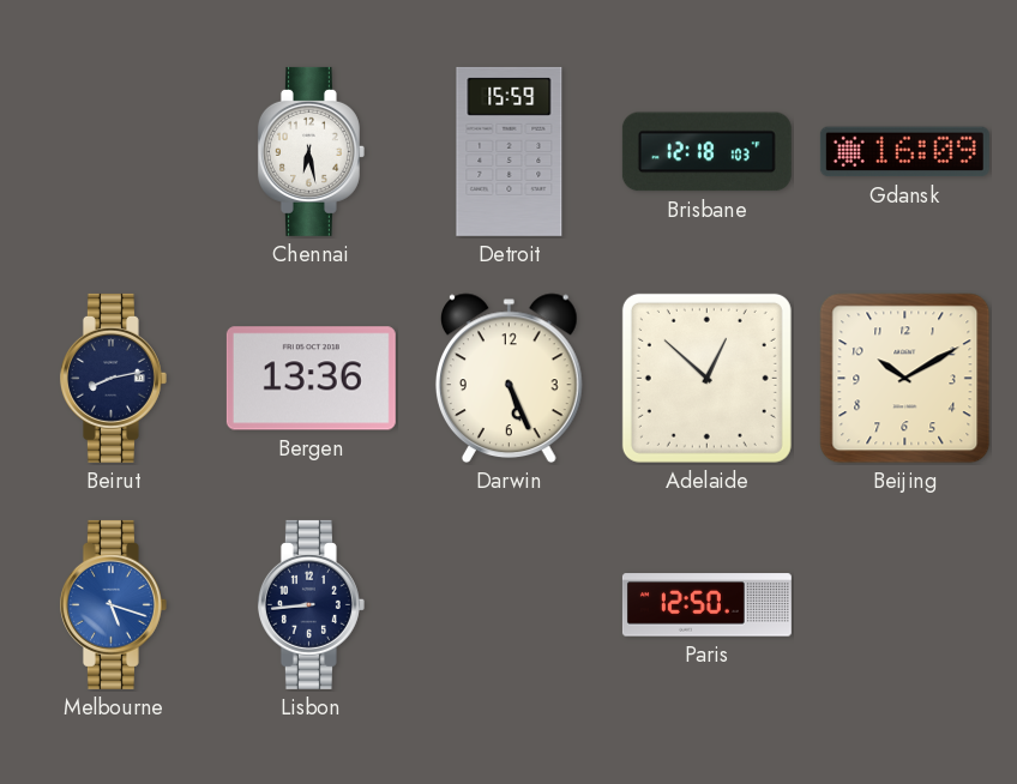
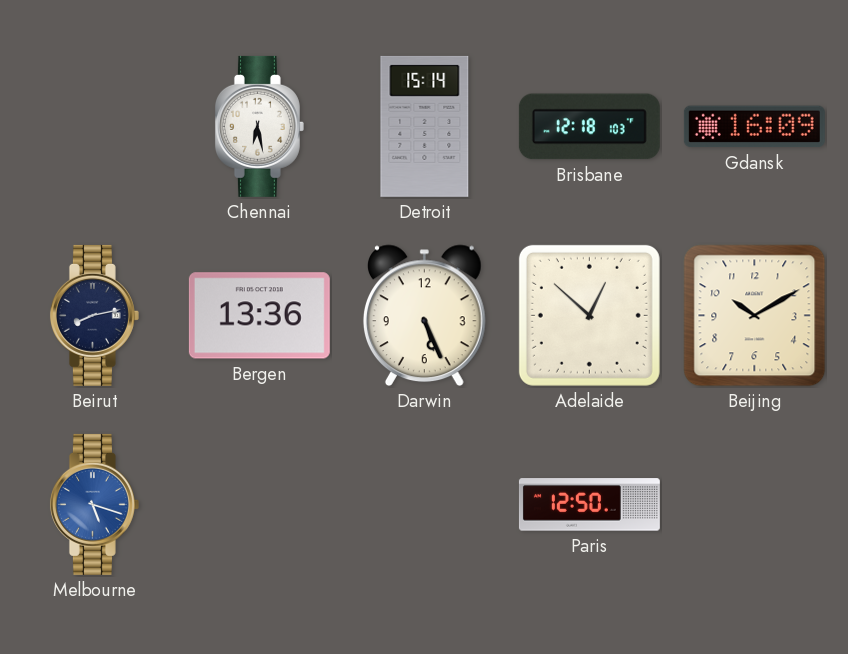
Detroit: 15:59 -> 15:14
Lisbon: 8:44 -> none
